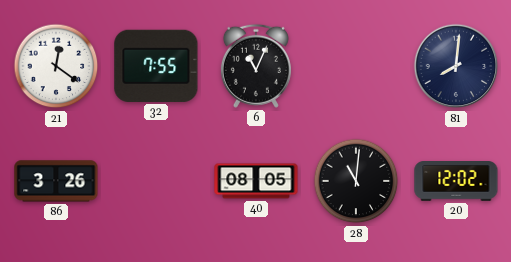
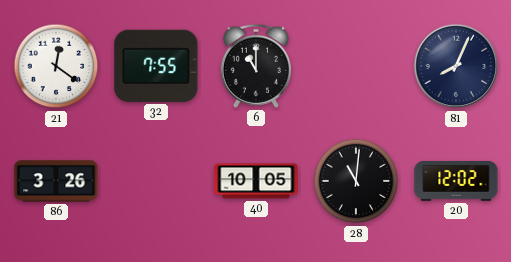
6: 11:04 -> 11:00
81: 8:01 -> 8:04
40: 08:05 -> 10:05
